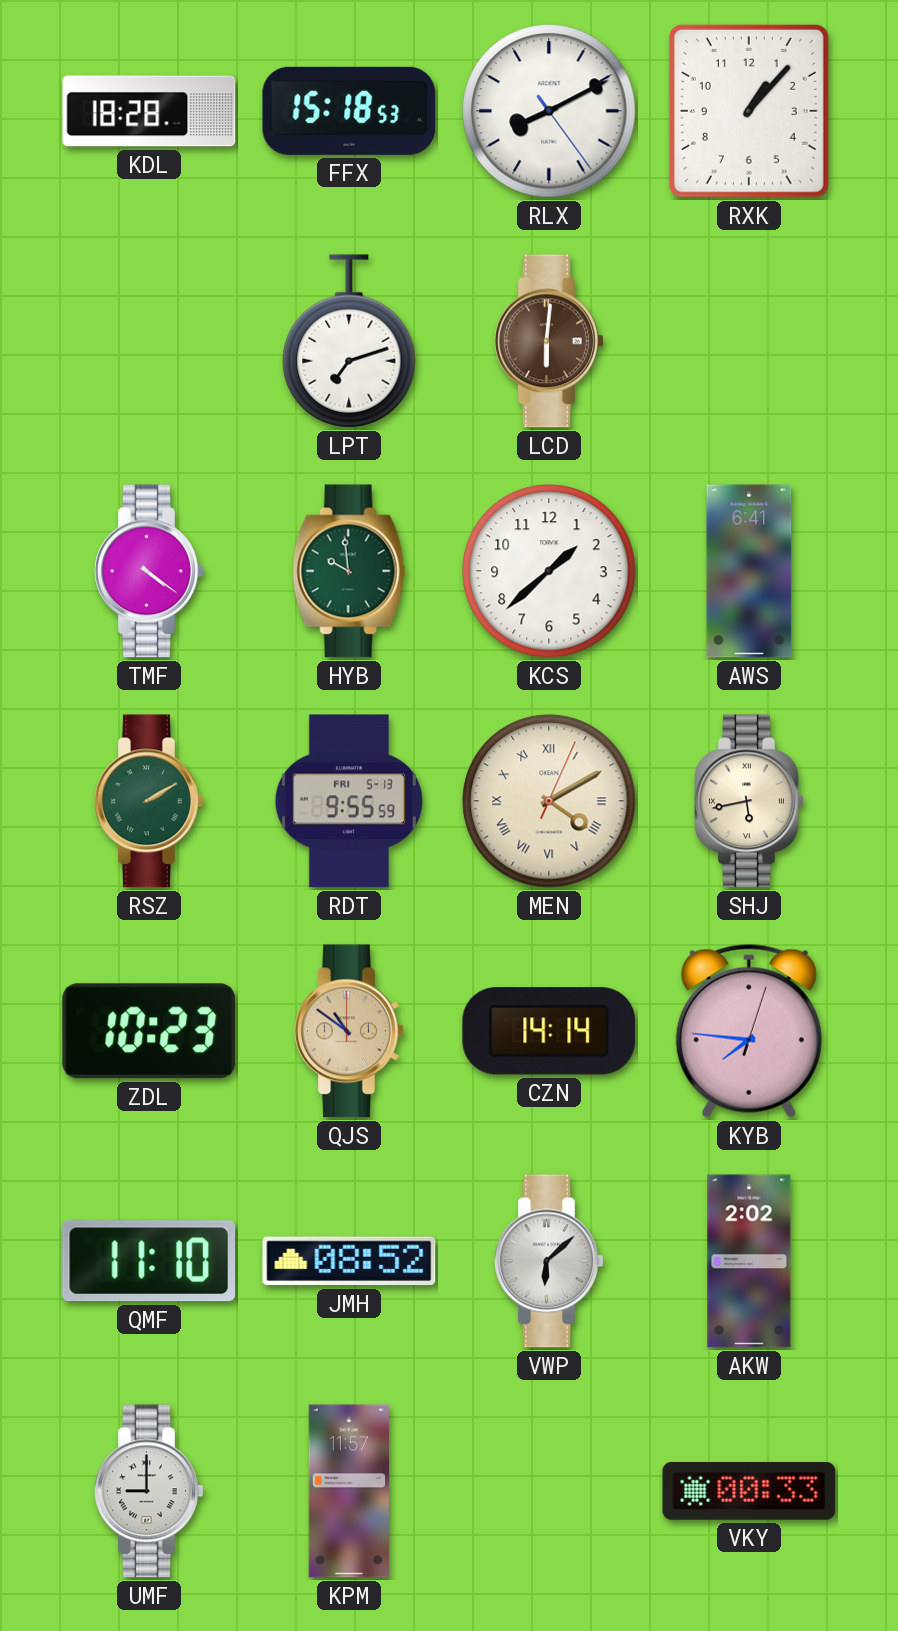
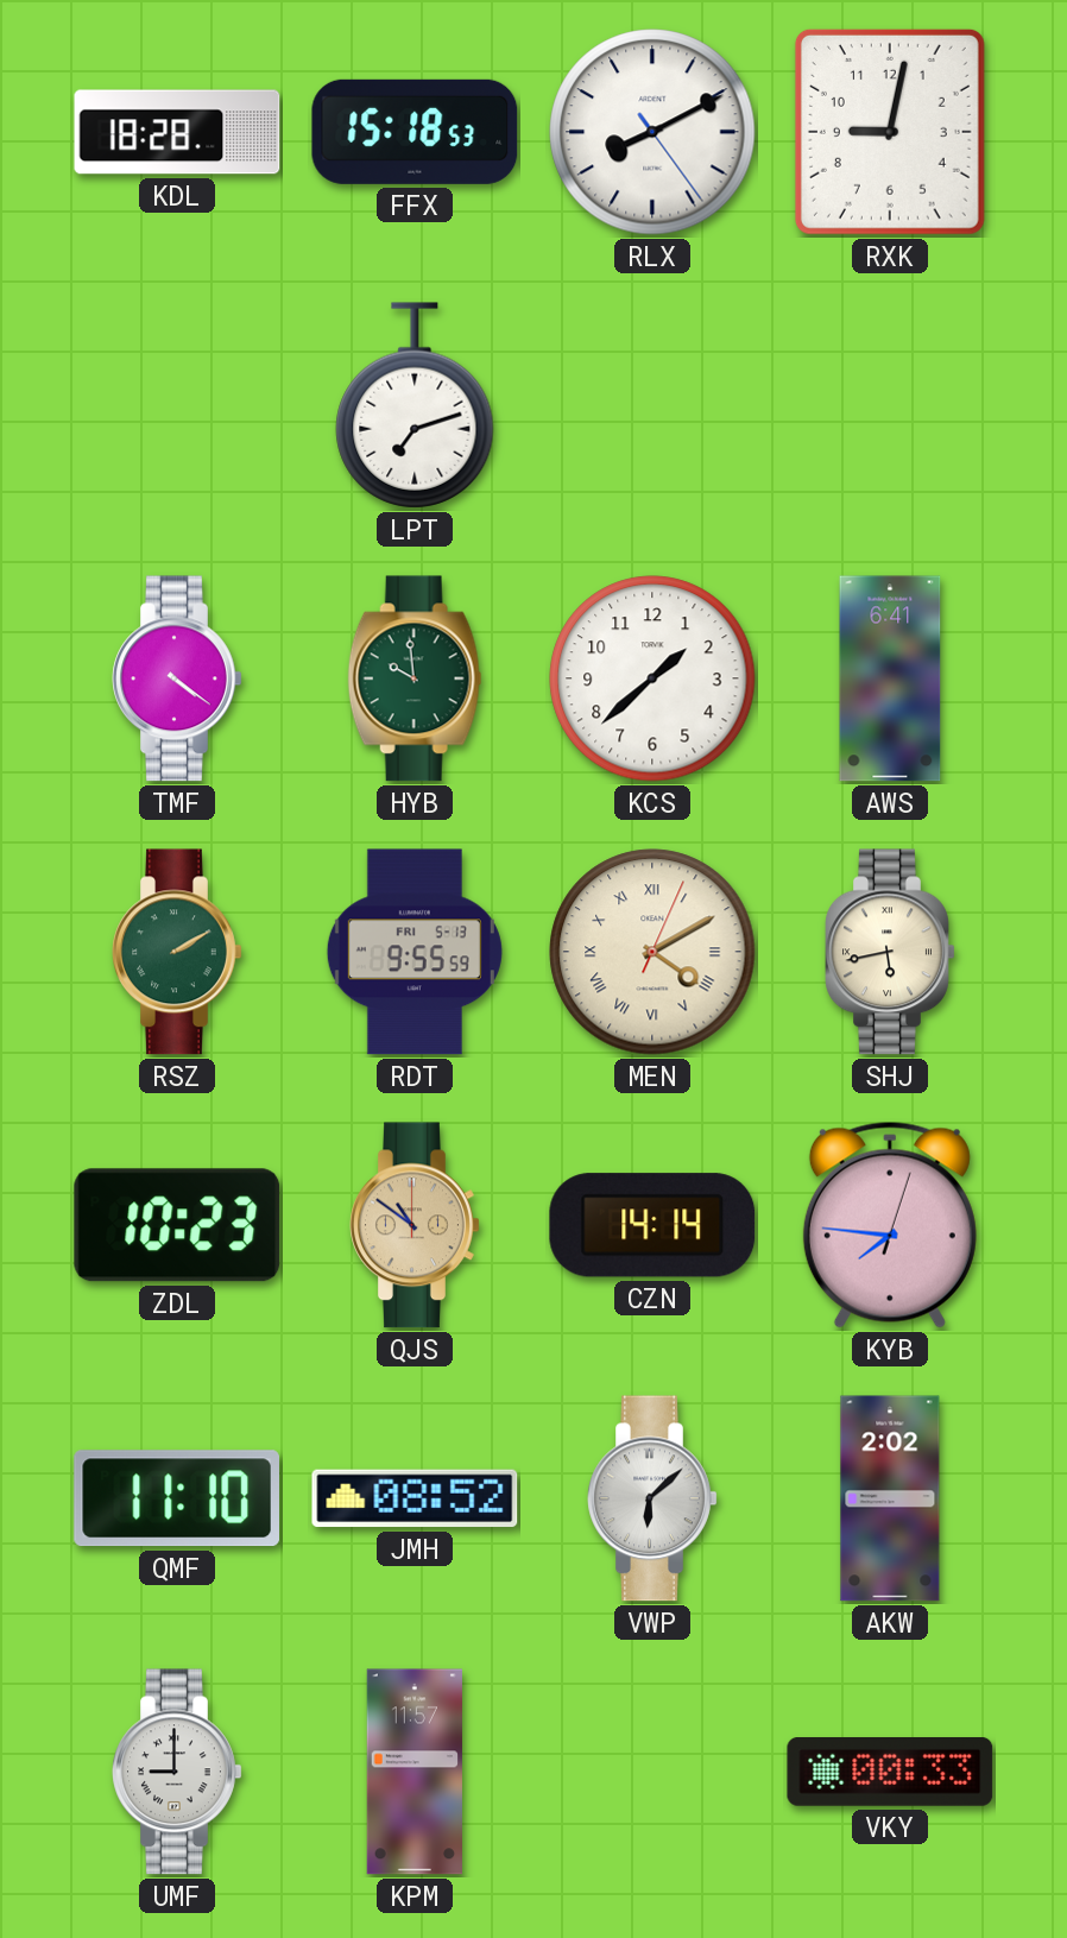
RXK: 1:07 -> 9:02
LCD: 6:01 -> none
